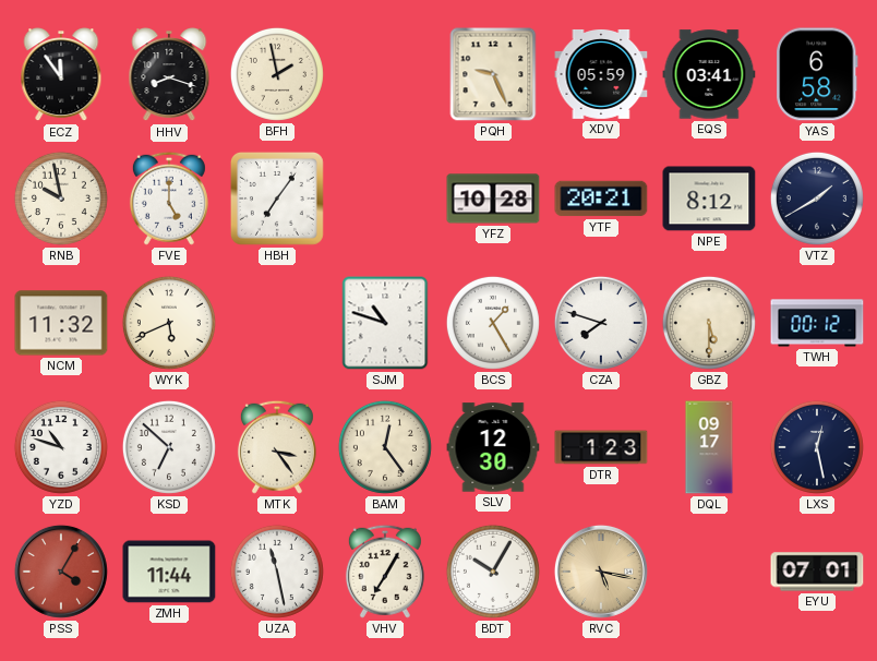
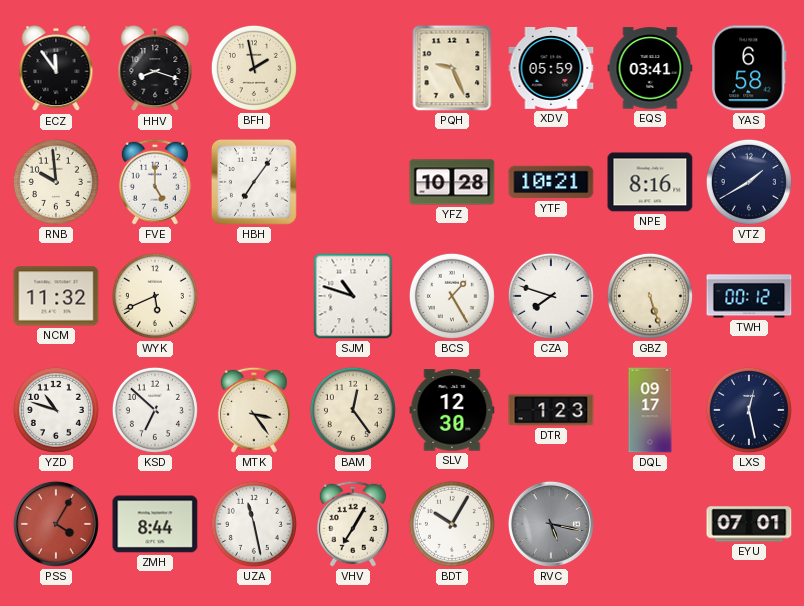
RNB: 9:58 -> 9:59
YTF: 20:21 -> 10:21
NPE: 8:12 -> 8:16
GBZ: 5:30 -> 5:27
ZMH: 11:44 -> 8:44
RVC dial: champagne -> grey
